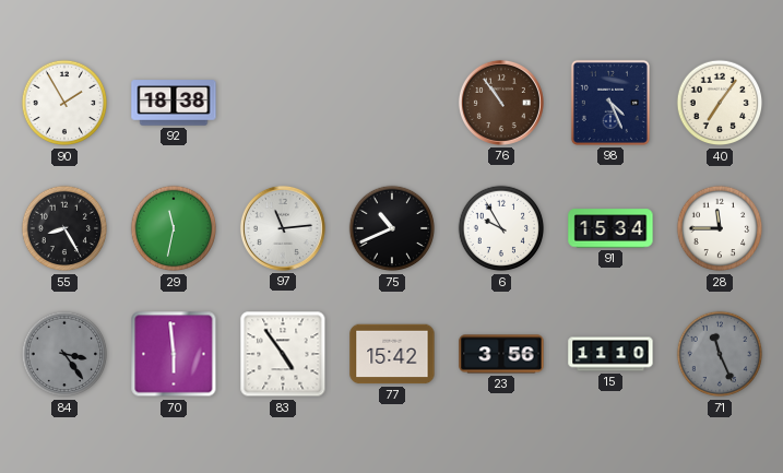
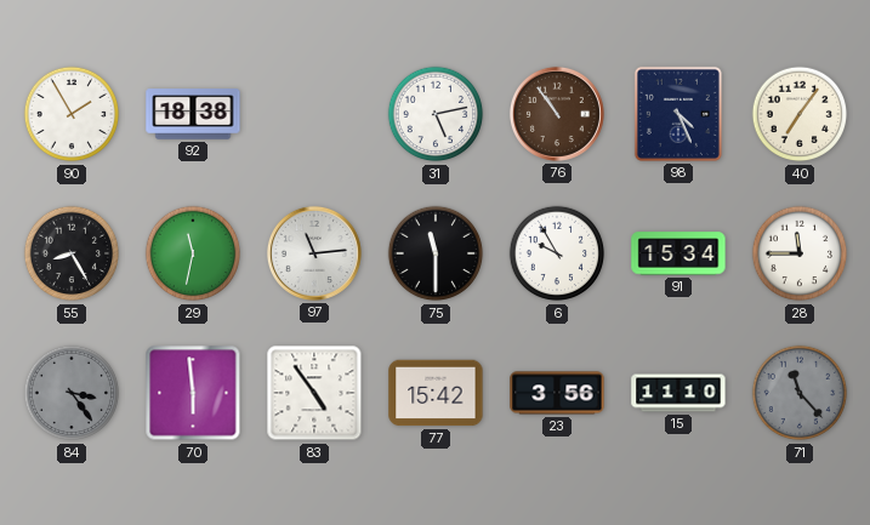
31: none -> 5:13
75: 10:41 -> 11:30
71: 11:26 -> 11:23
